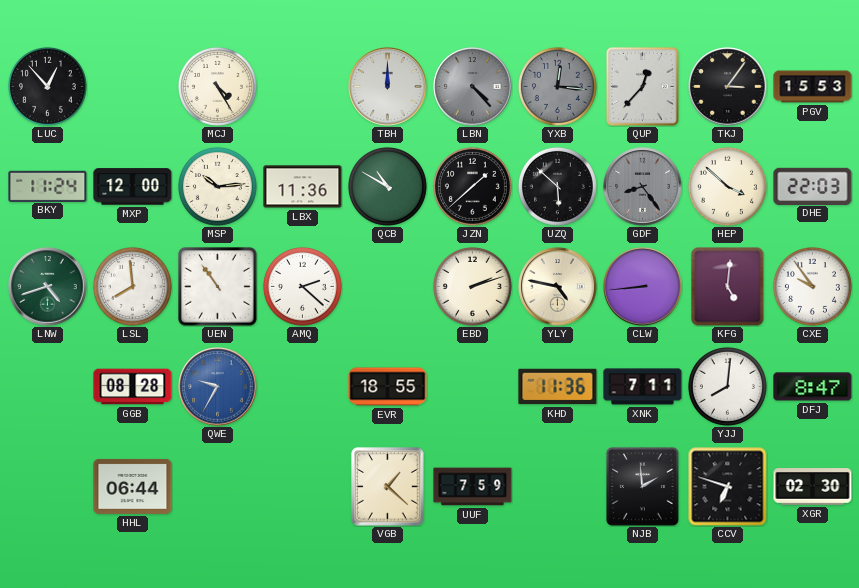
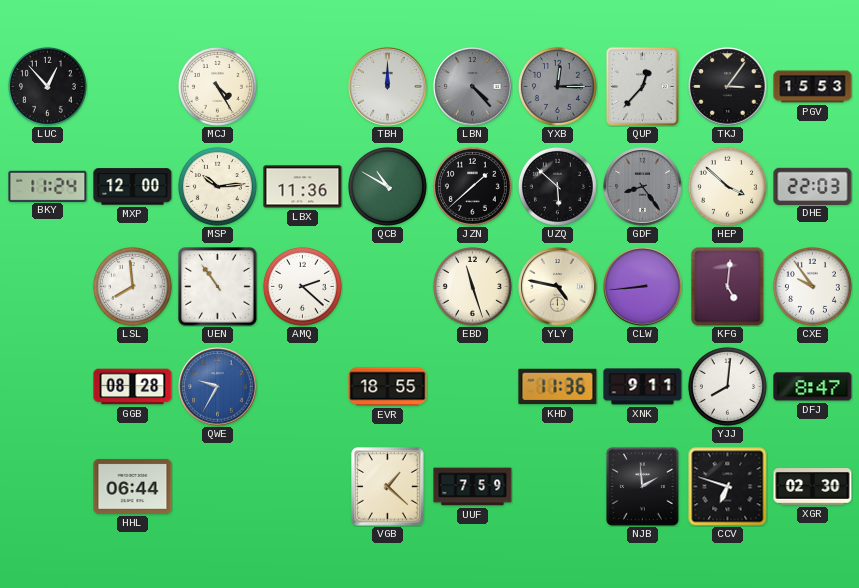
YXB: 12:16 -> 12:15
LNW: 4:42 -> none
EBD: 2:12 -> 11:27
XNK: 7:11 -> 9:11
